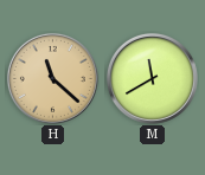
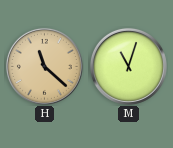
M: 11:40 -> 11:03
